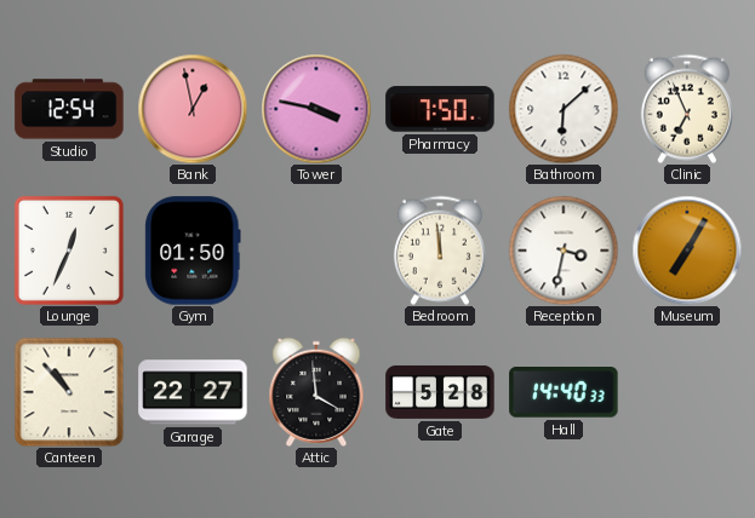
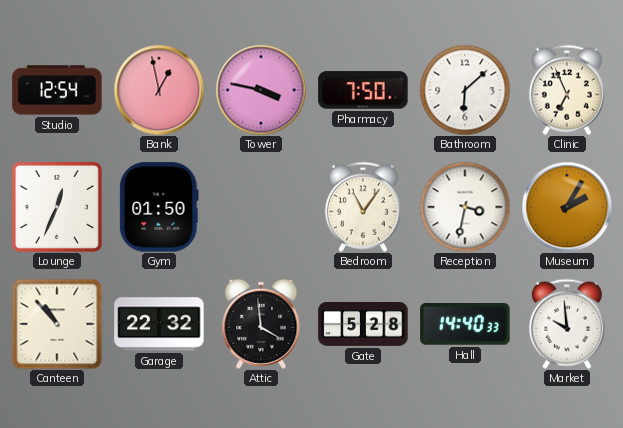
Bedroom: 11:59 -> 11:06
Museum: 7:05 -> 2:05
Garage: 22:27 -> 22:32
Market: none -> 9:59
